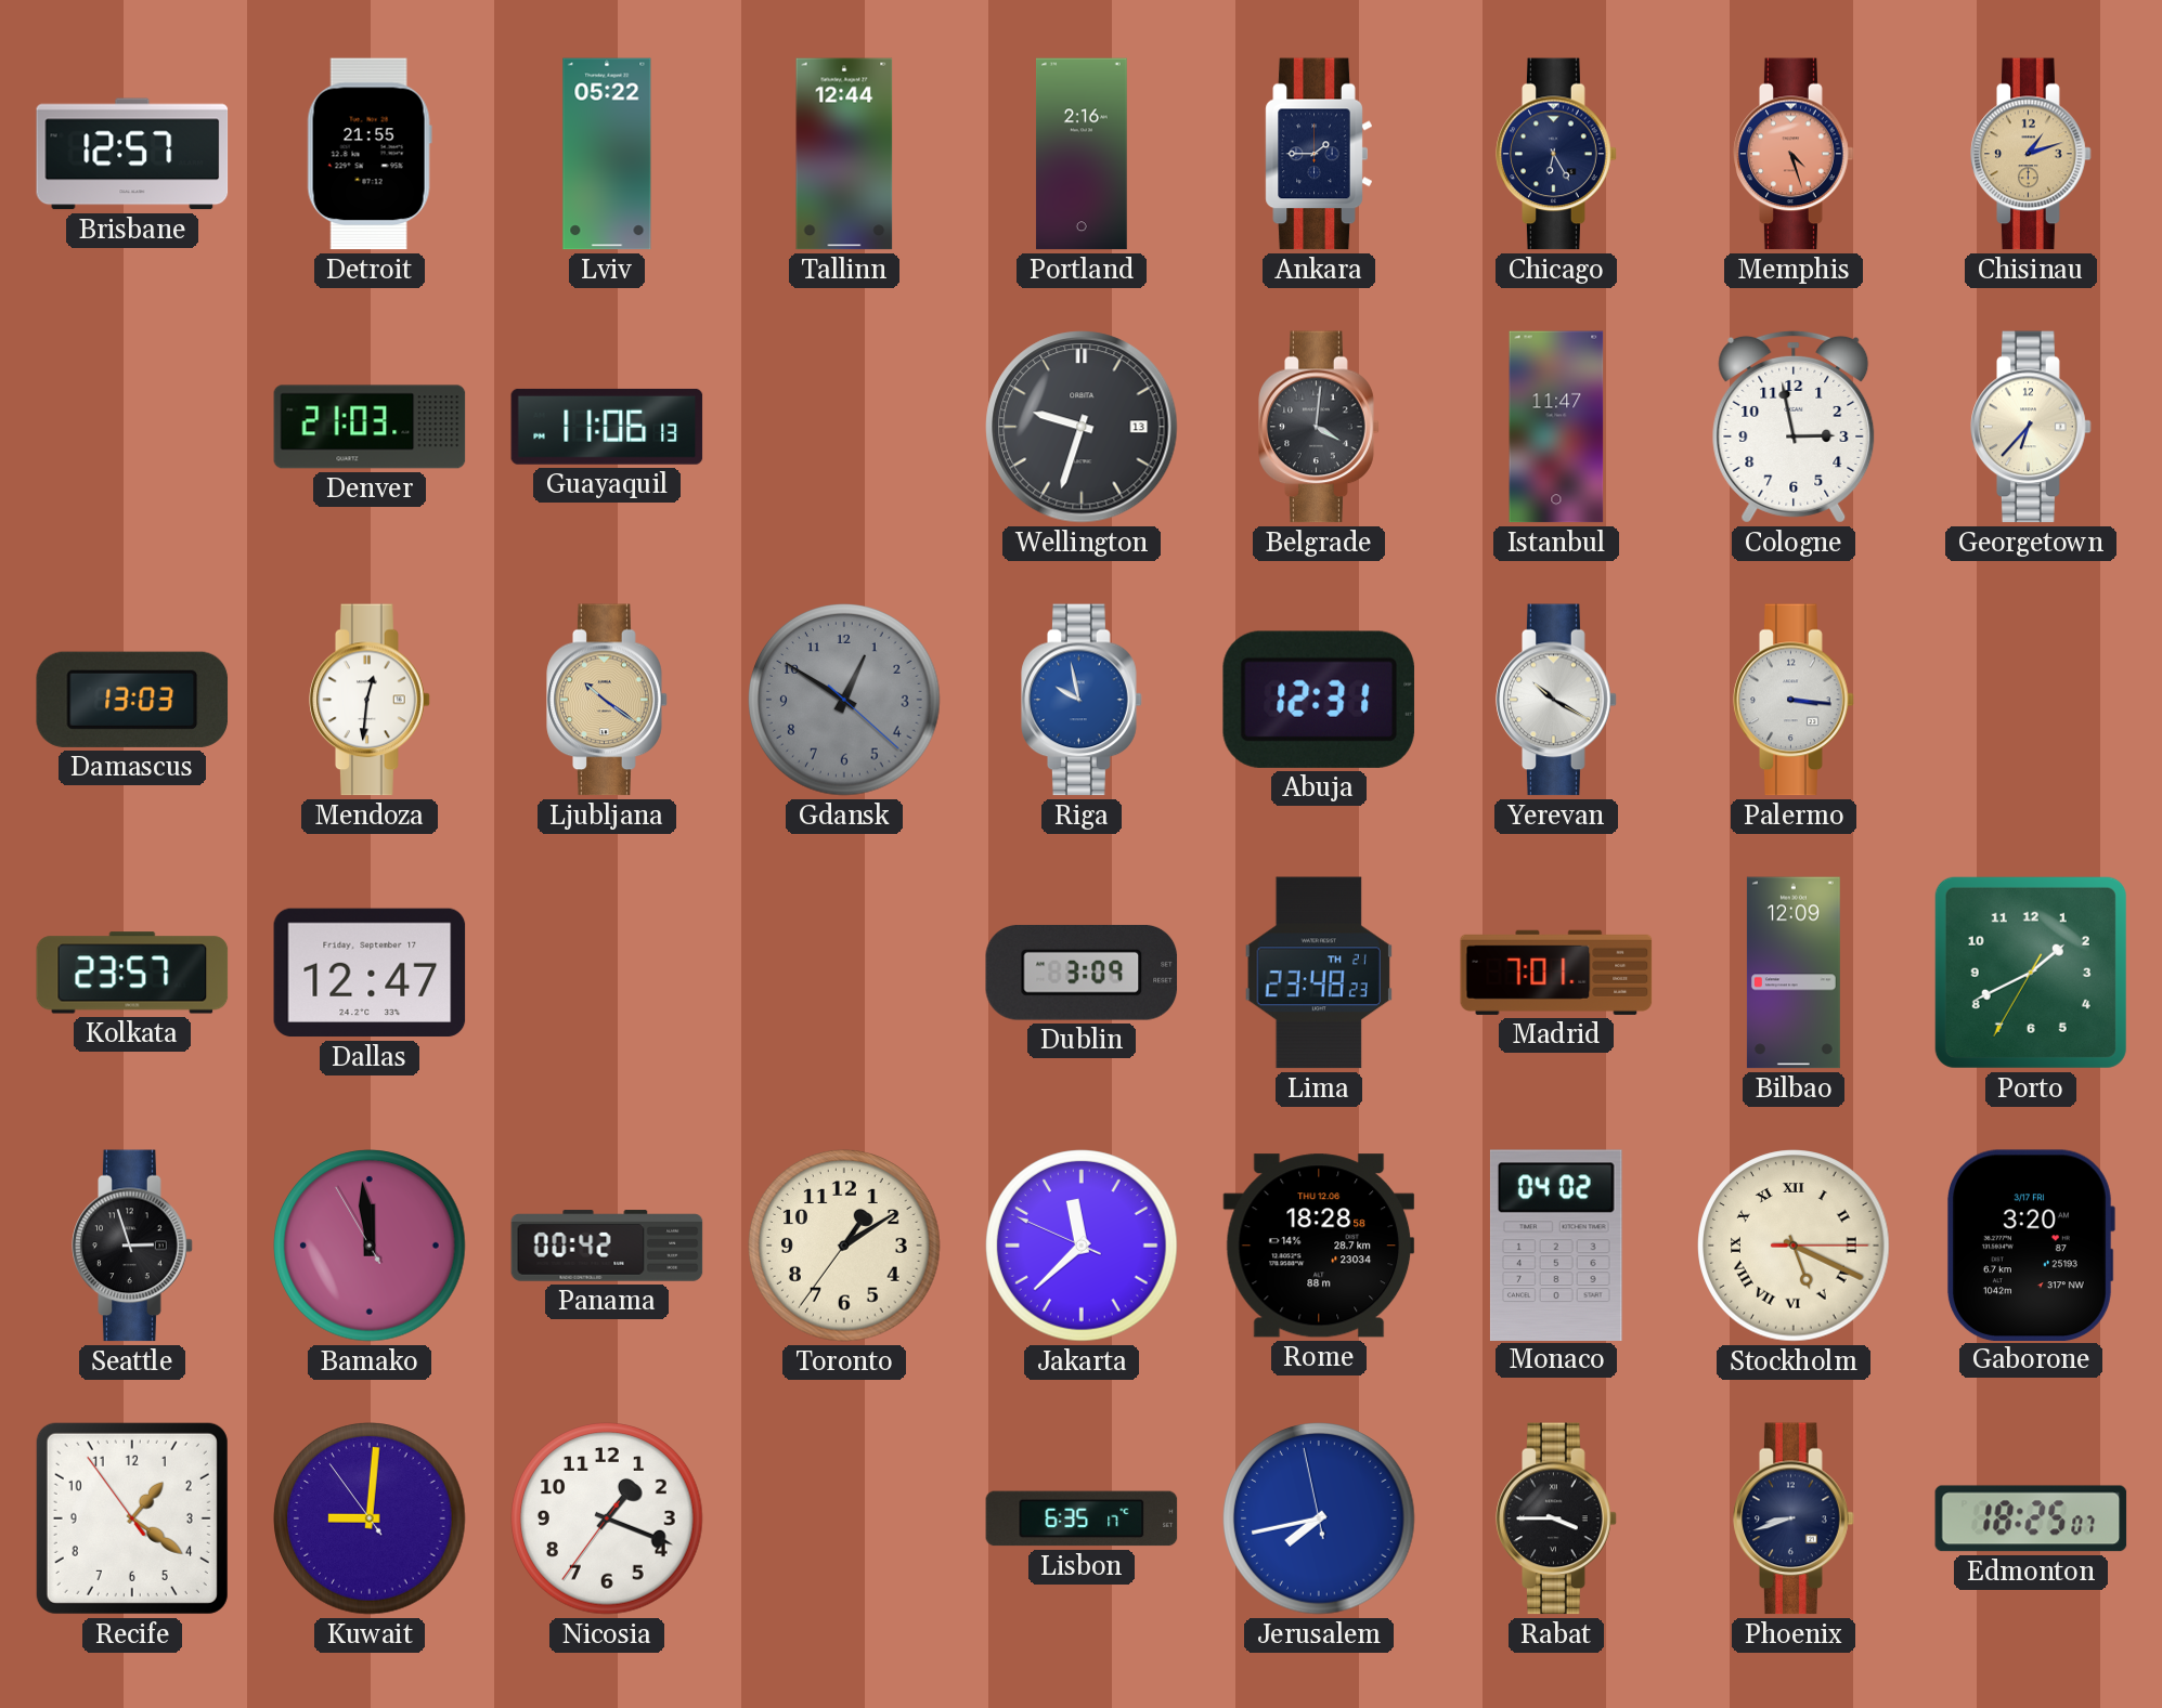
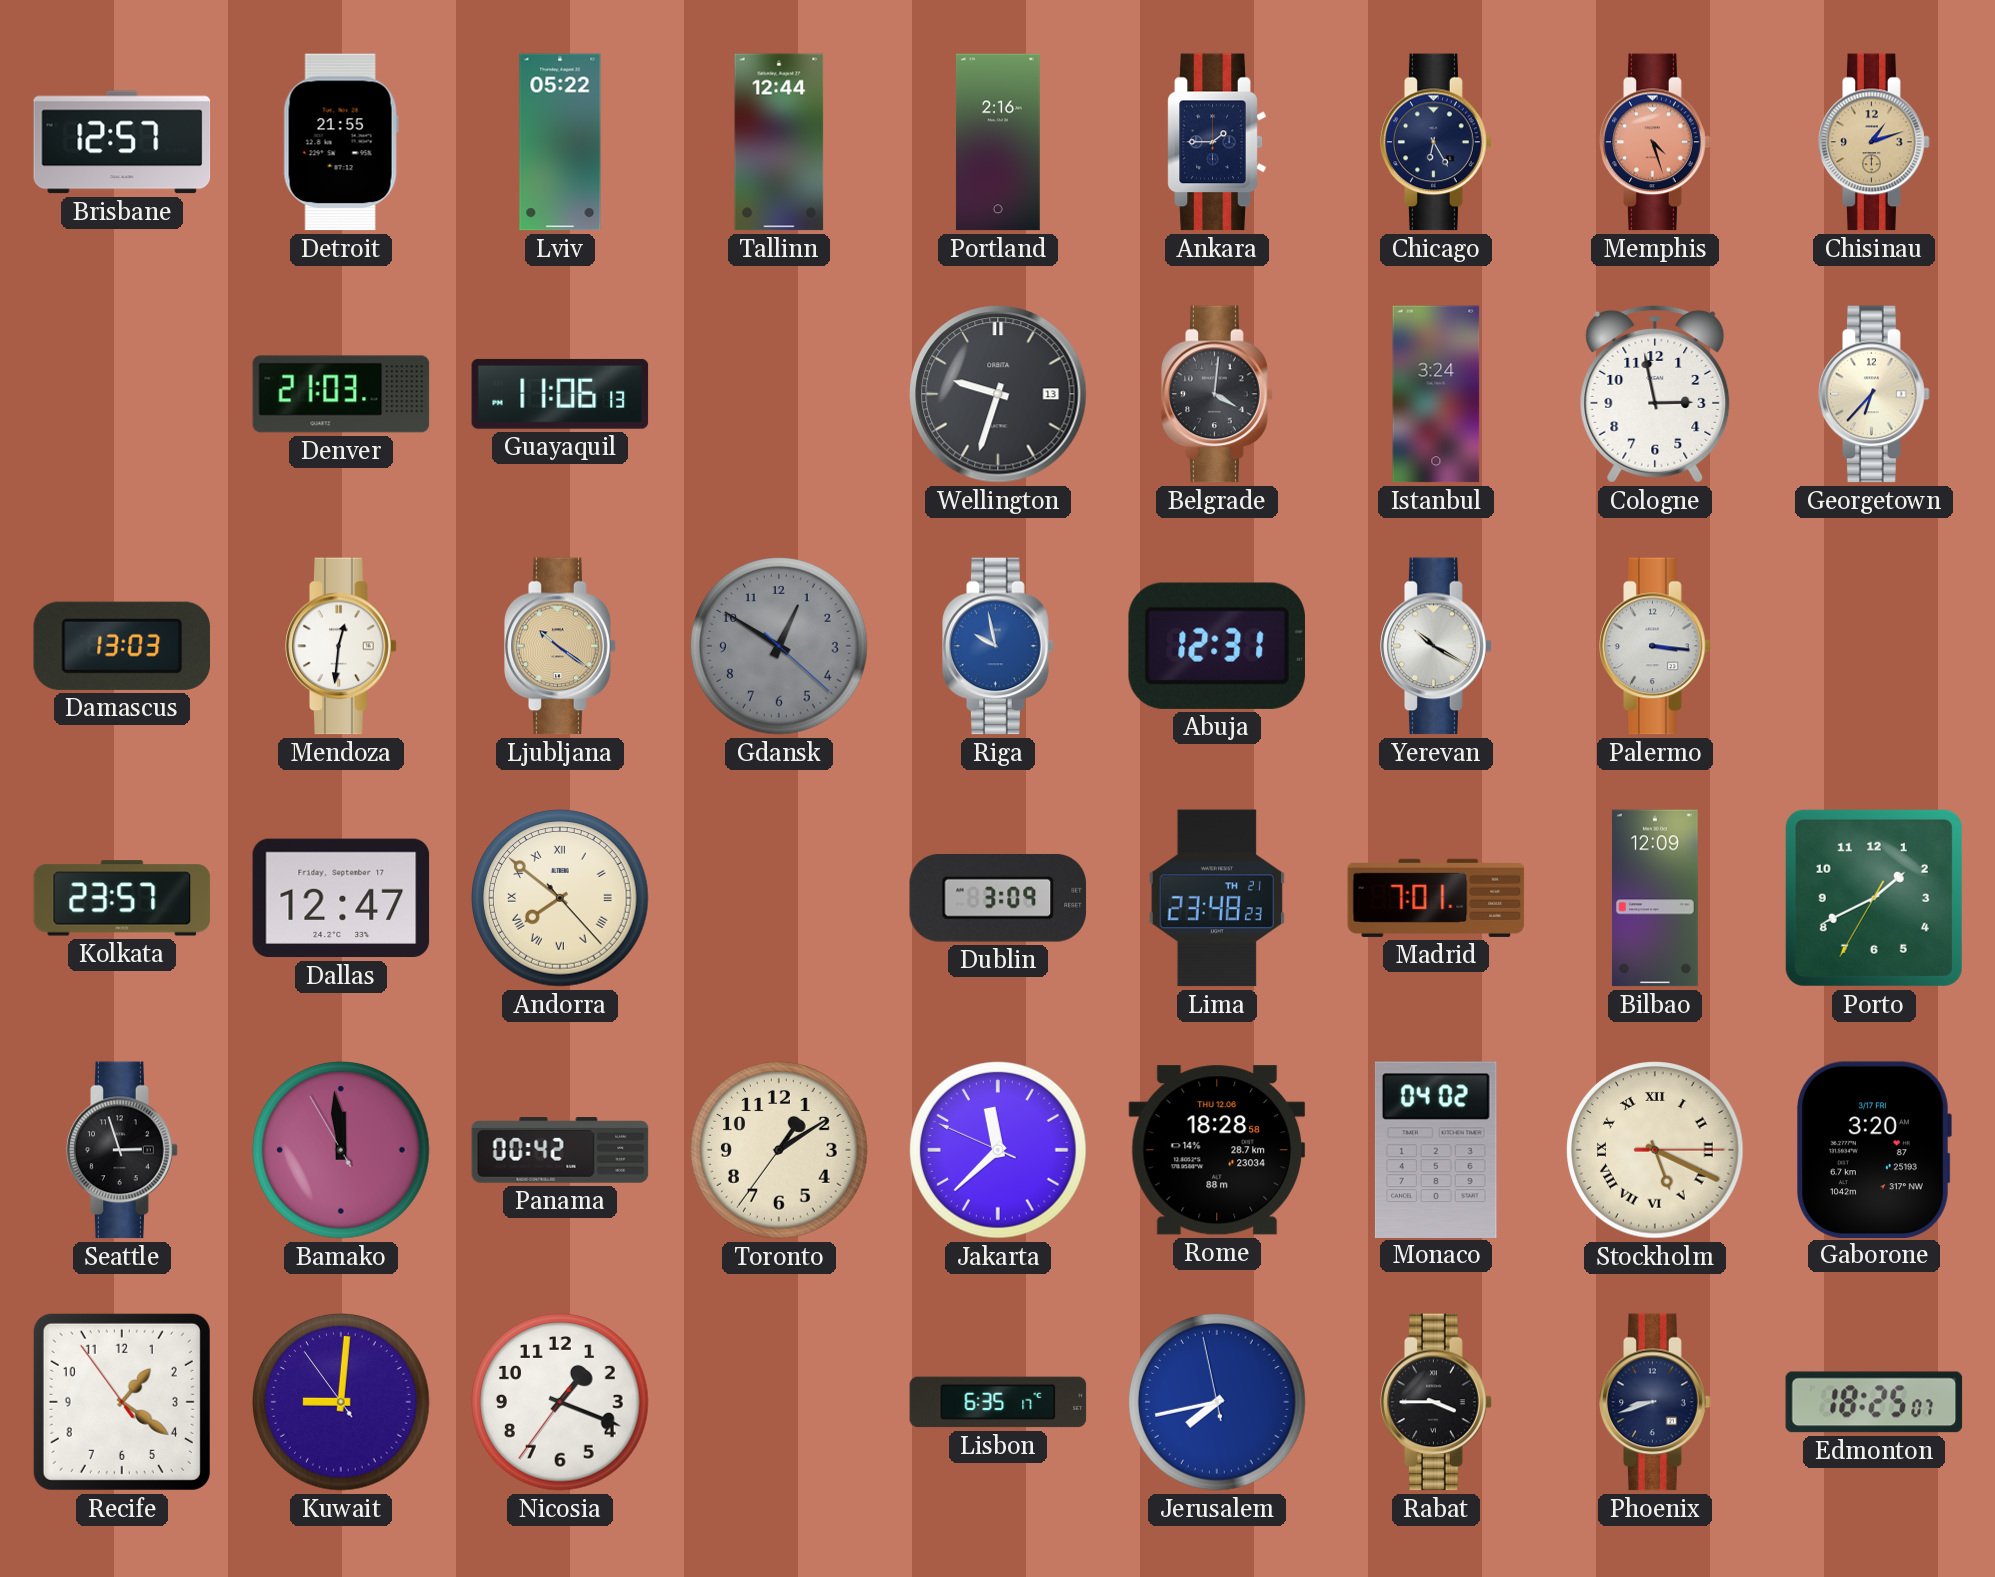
Istanbul: 11:47 -> 3:24
Andorra: none -> 7:51
